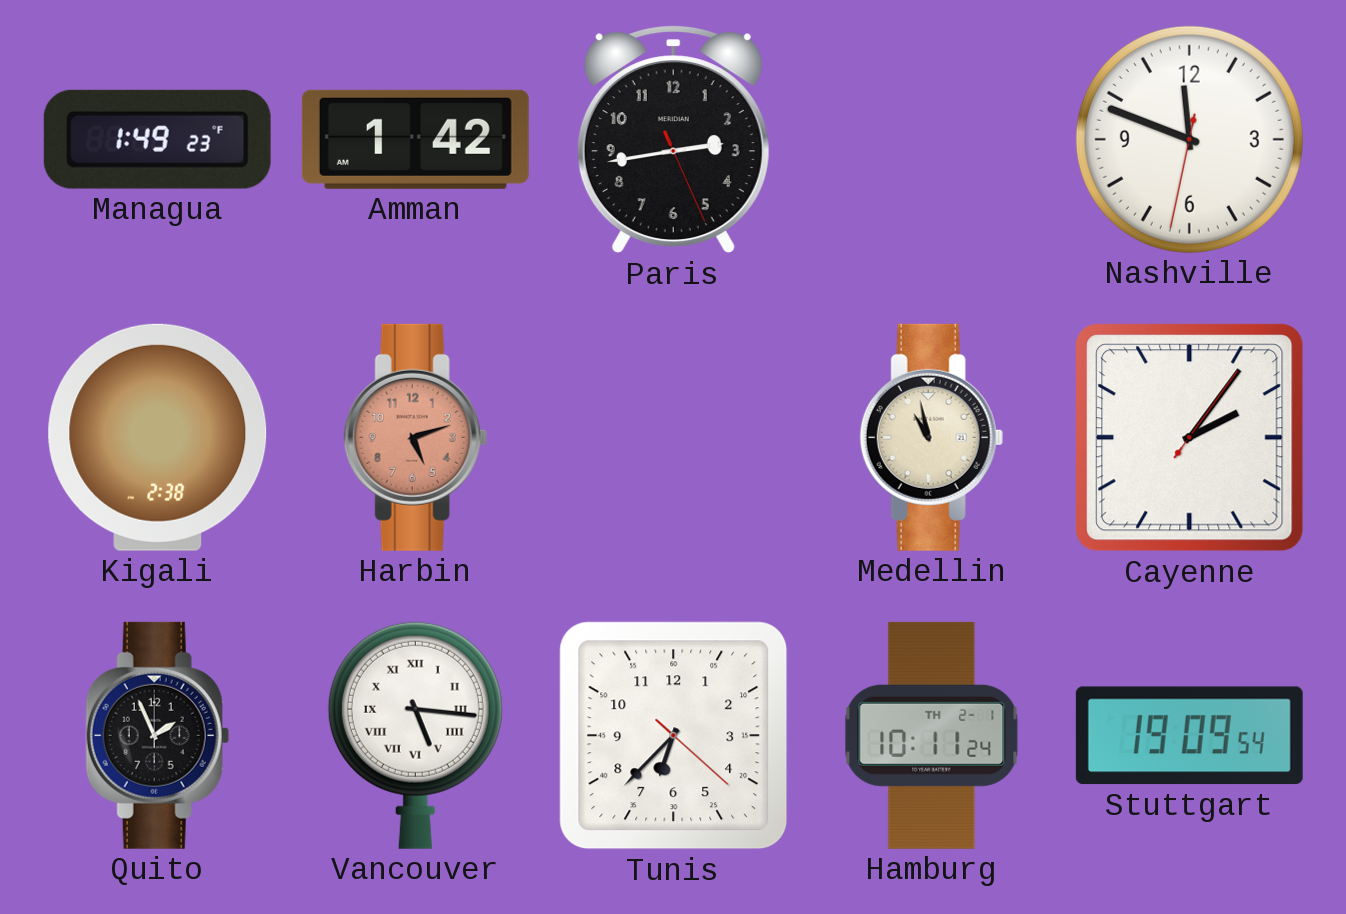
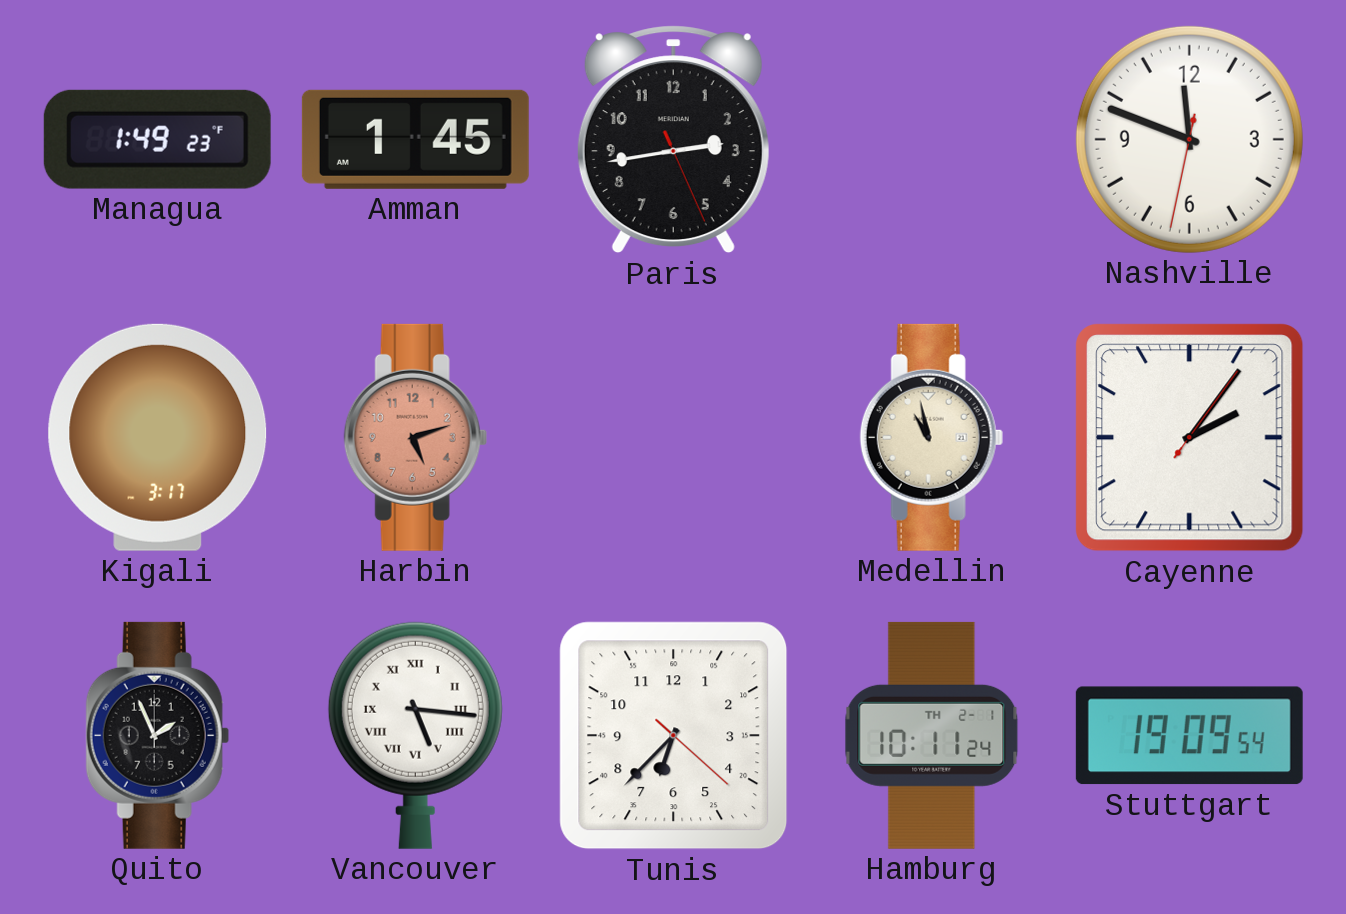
Amman: 1:42 -> 1:45
Kigali: 2:38 -> 3:17
